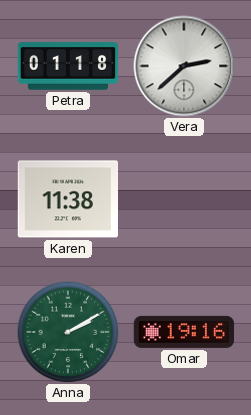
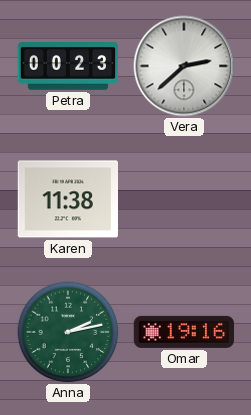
Petra: 01:18 -> 00:23
Anna: 2:10 -> 2:13
